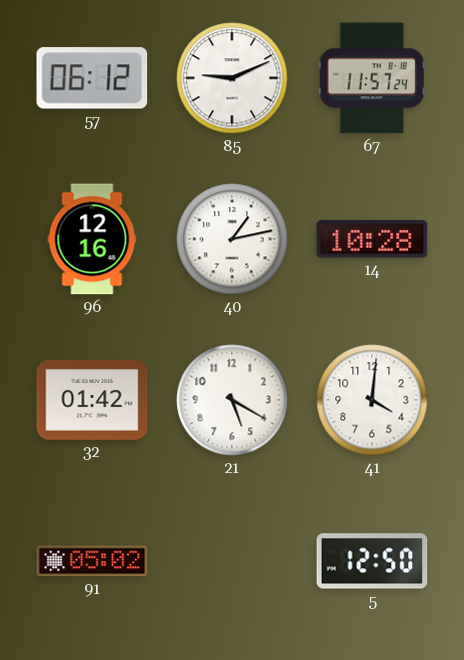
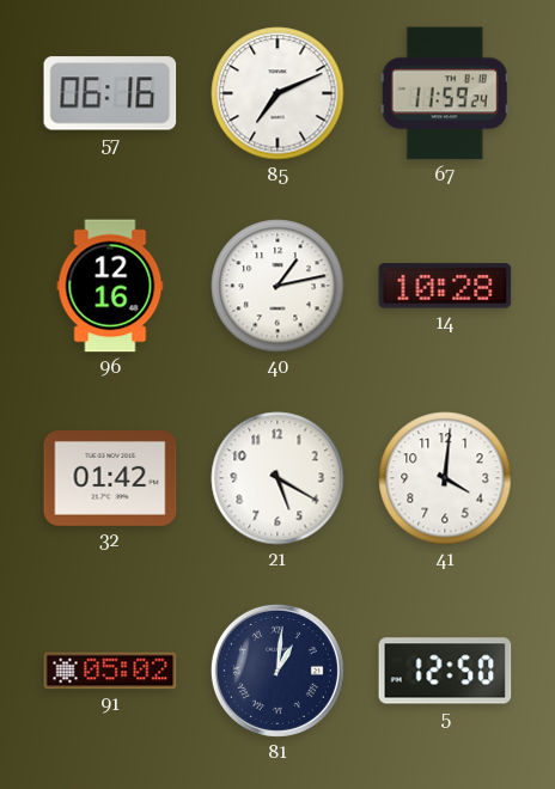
57: 06:12 -> 06:16
85: 9:11 -> 7:11
67: 11:57 -> 11:59
81: none -> 1:01
